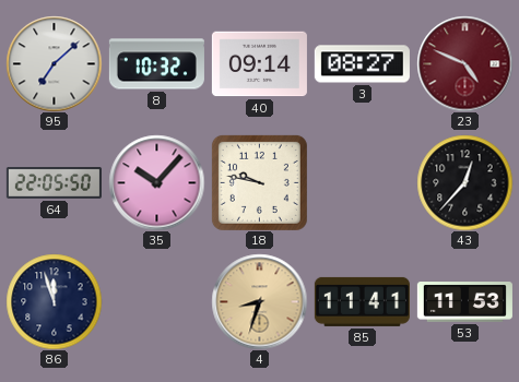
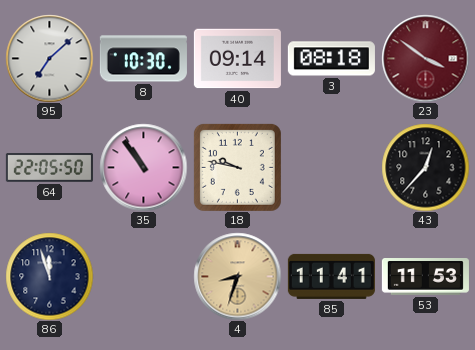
8: 10:32 -> 10:30
3: 08:27 -> 08:18
23: 4:49 -> 3:51
35: 10:07 -> 10:54
